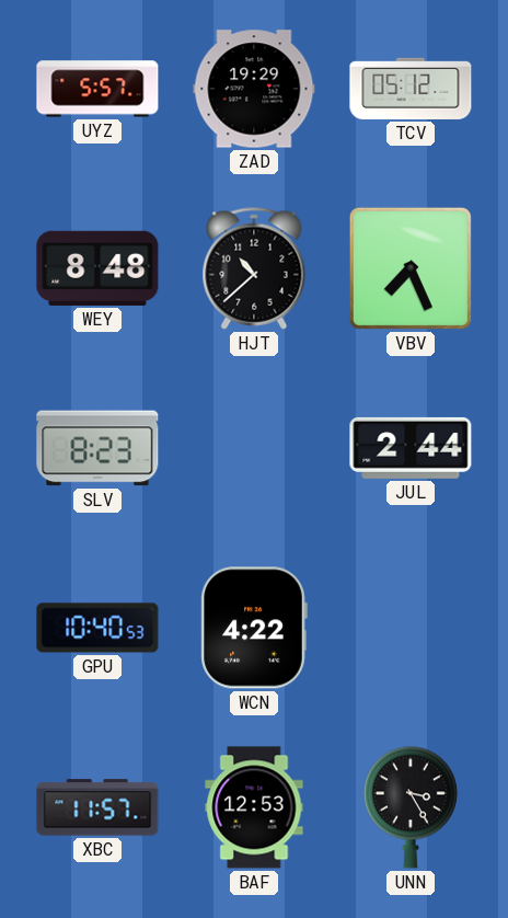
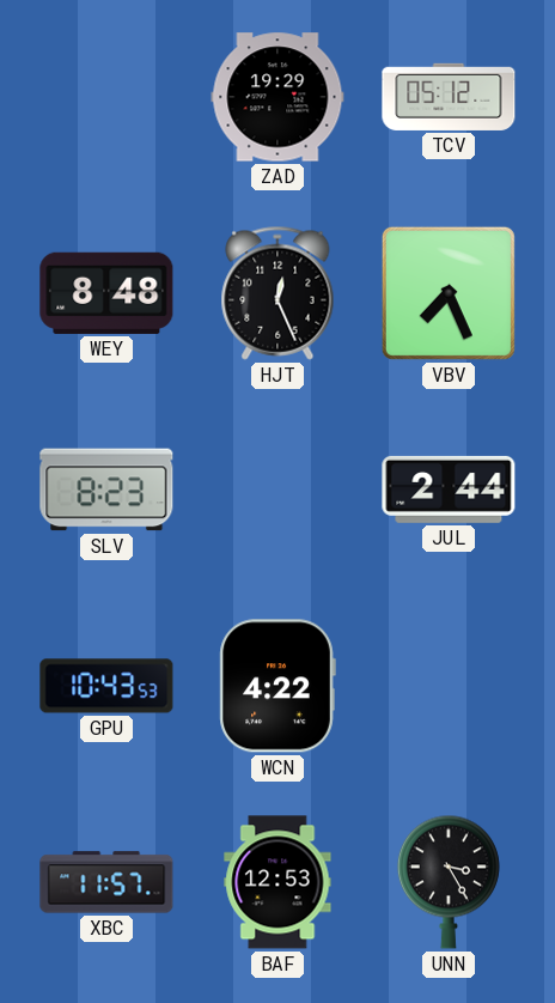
UYZ: 5:57 -> none
HJT: 10:38 -> 12:26
GPU: 10:40 -> 10:43
